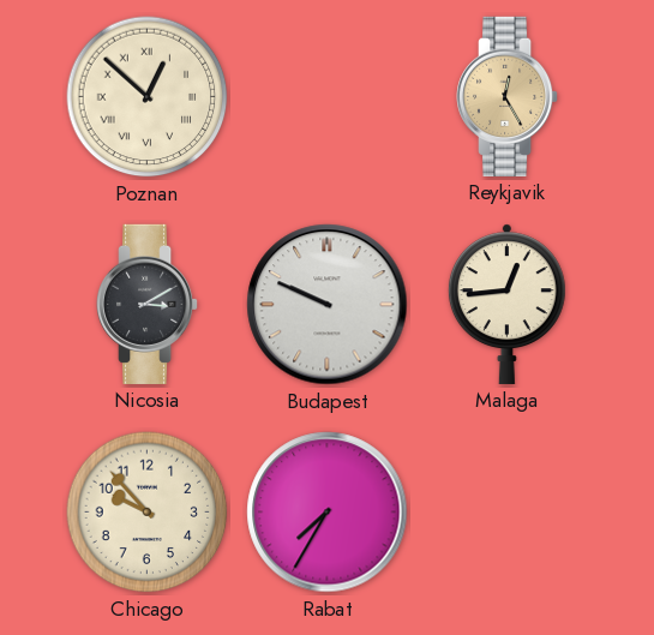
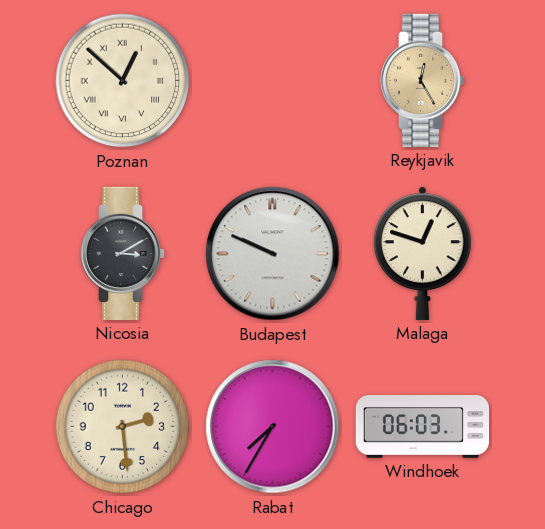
Malaga: 12:44 -> 12:48
Chicago: 9:53 -> 2:29
Windhoek: none -> 06:03
